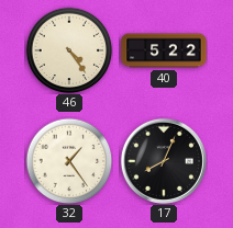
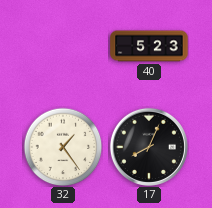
46: 4:24 -> none
40: 5:22 -> 5:23
